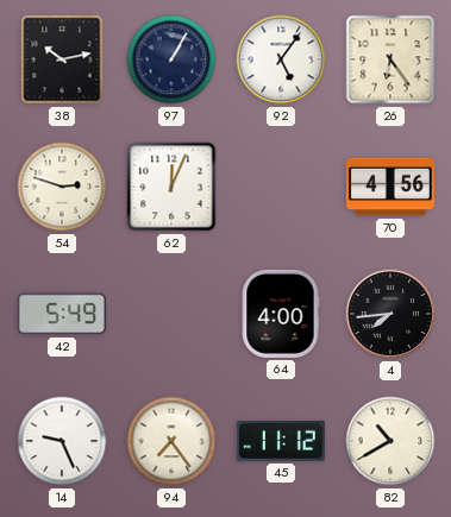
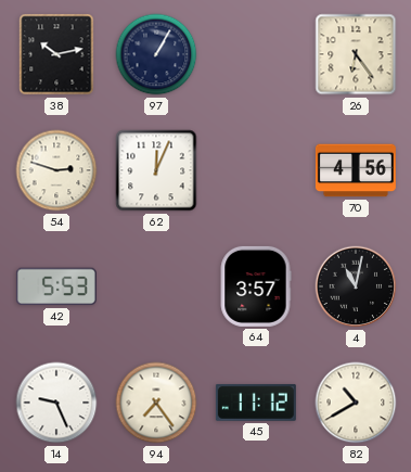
92: 5:06 -> none
42: 5:49 -> 5:53
64: 4:00 -> 3:57
4: 7:44 -> 11:02
